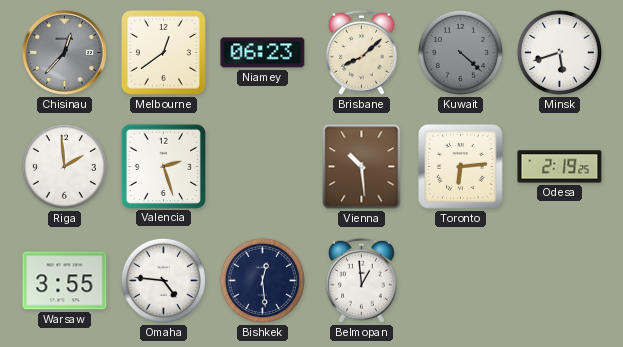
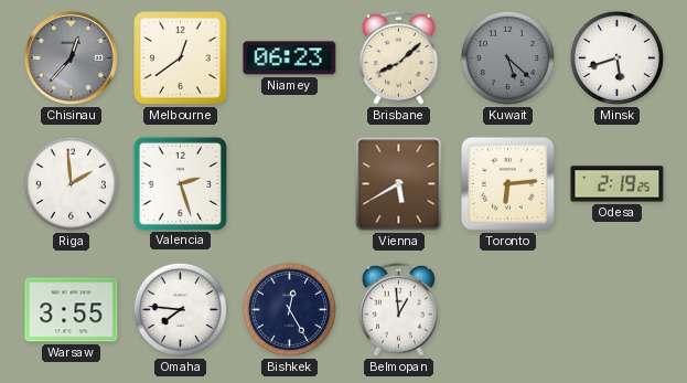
Kuwait: 4:22 -> 5:22
Vienna: 10:29 -> 5:40
Omaha: 4:46 -> 7:46
Bishkek: 12:29 -> 12:25
